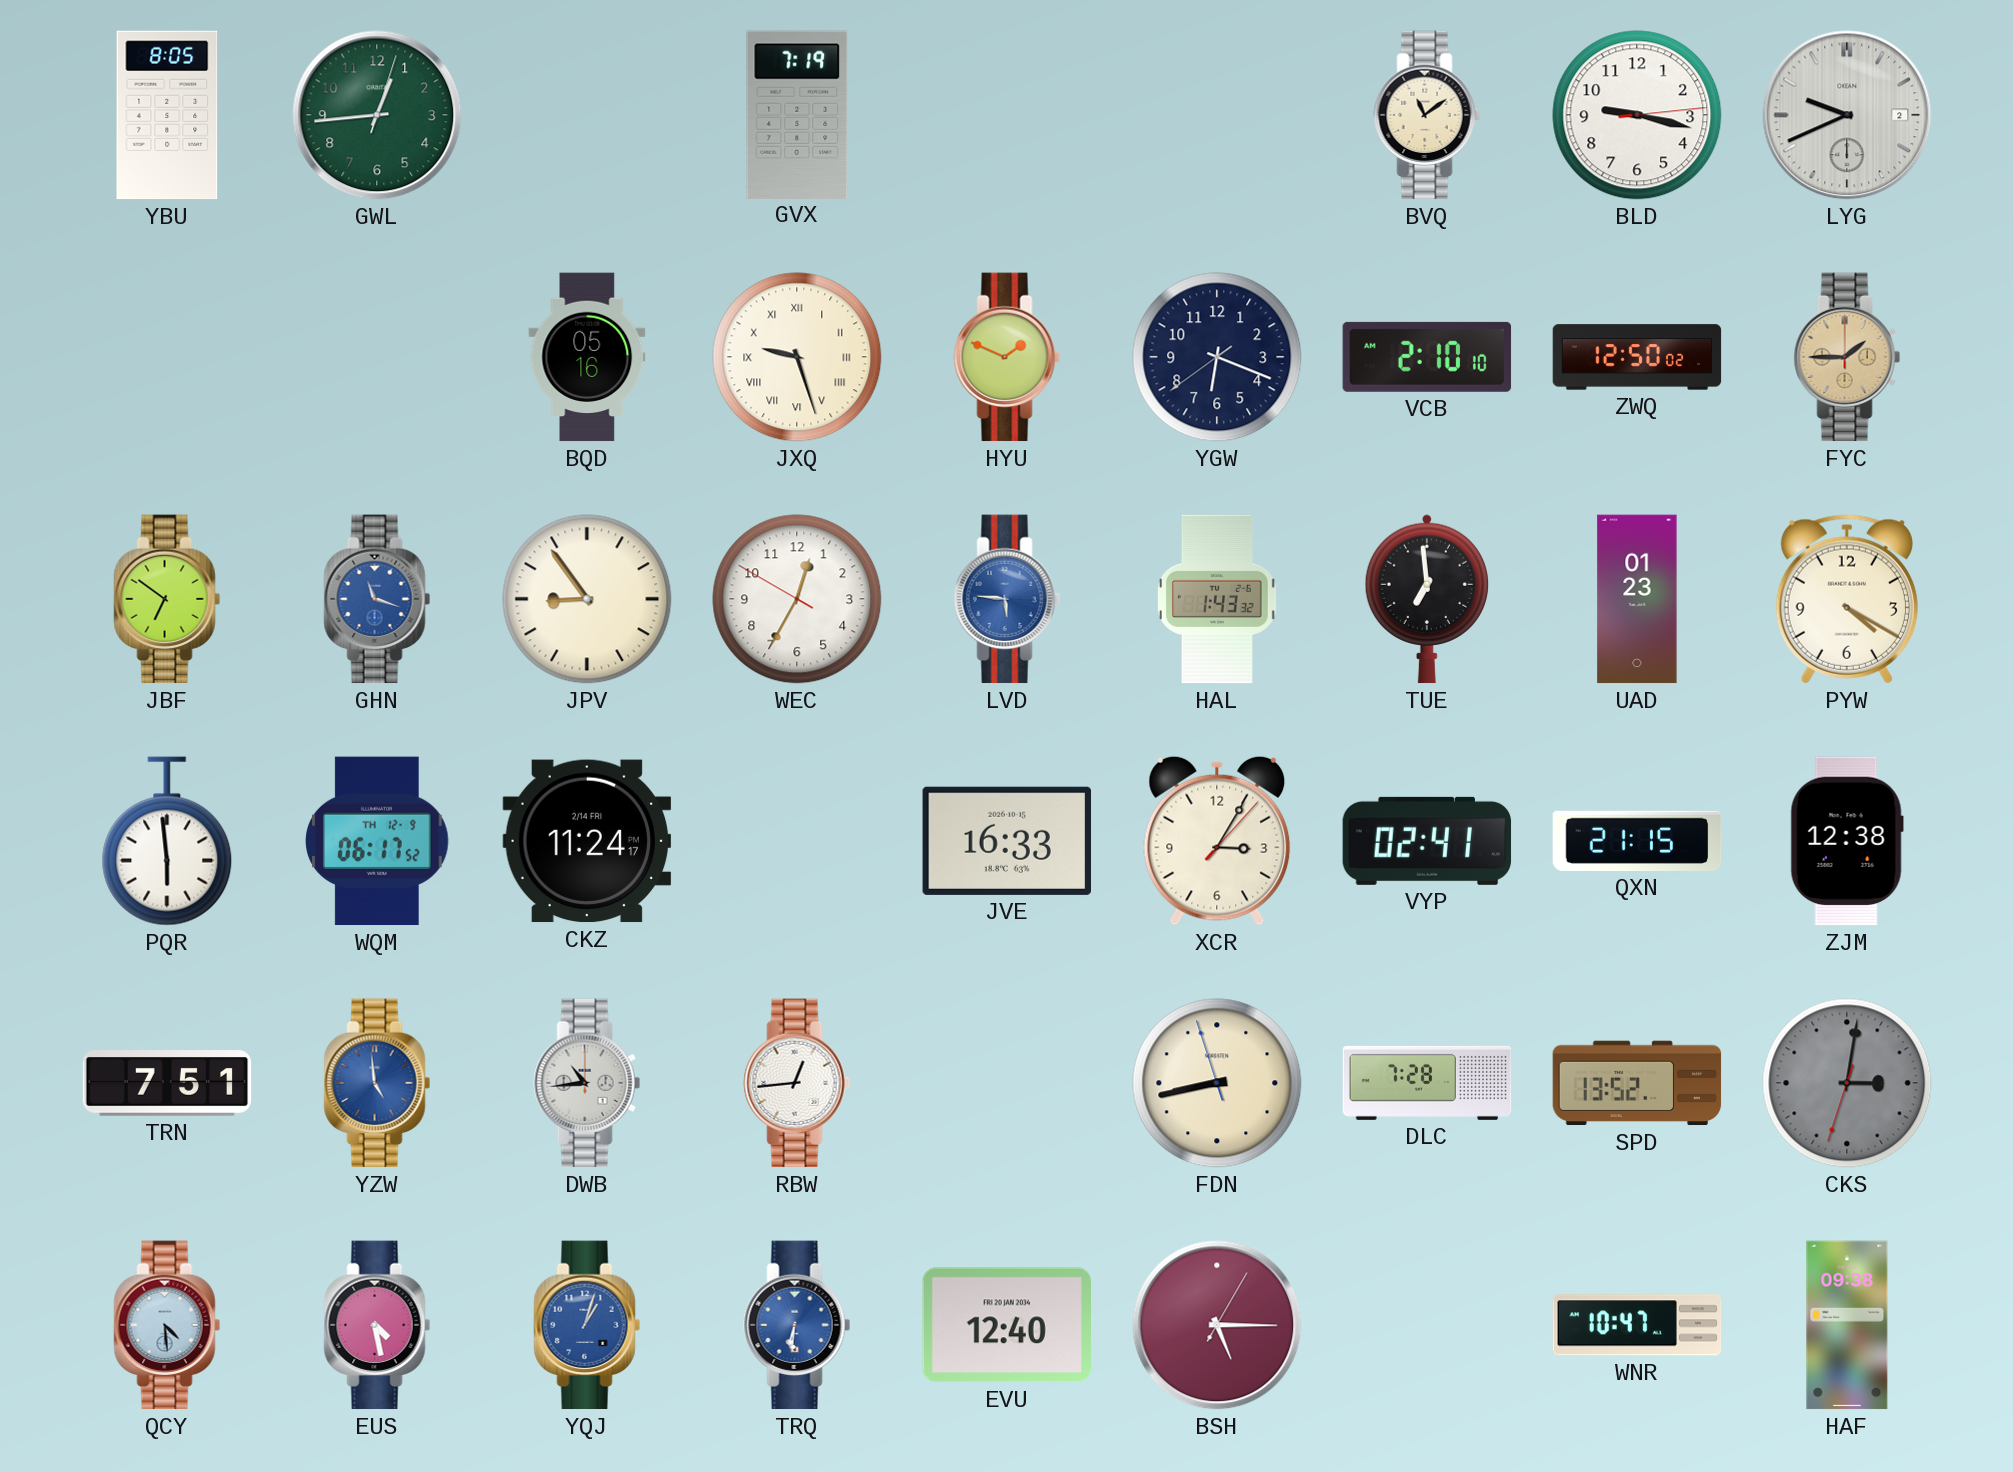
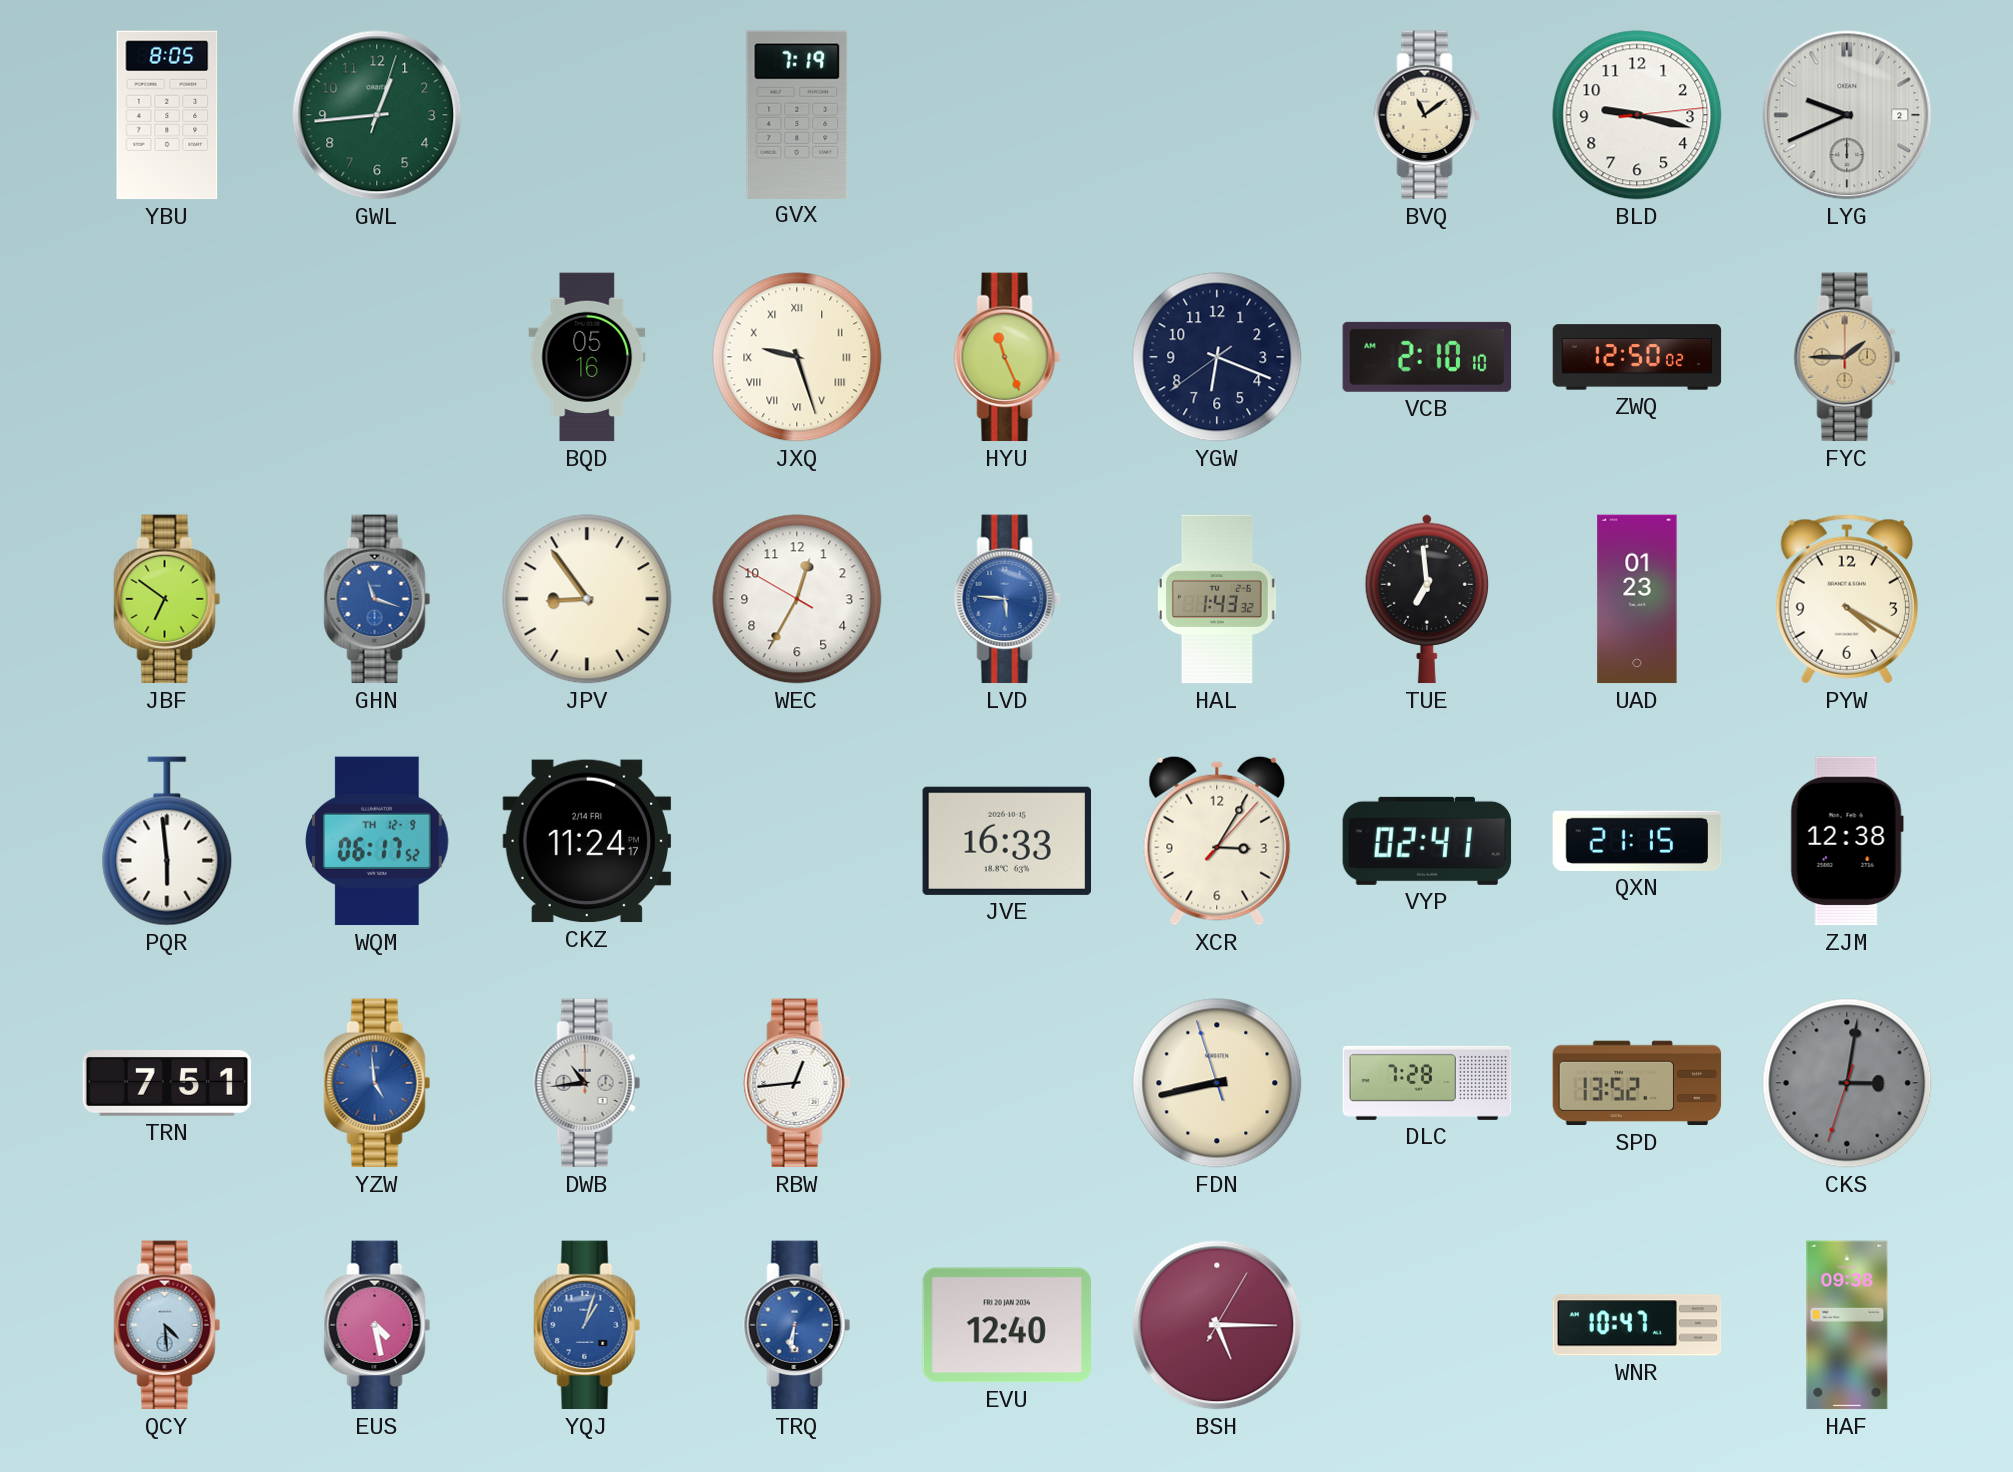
HYU: 1:49 -> 11:26
